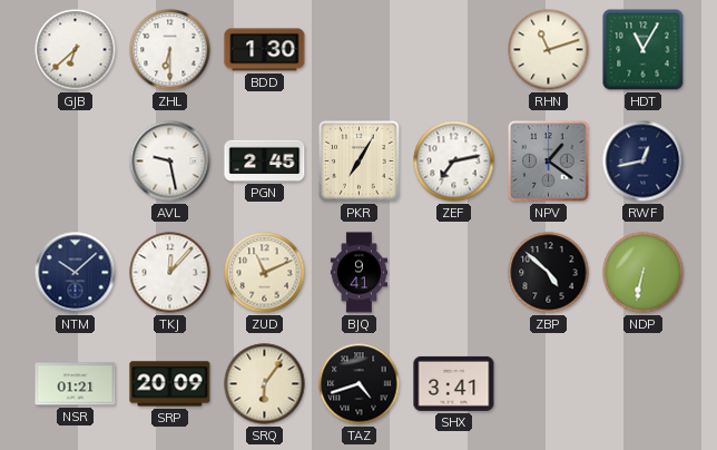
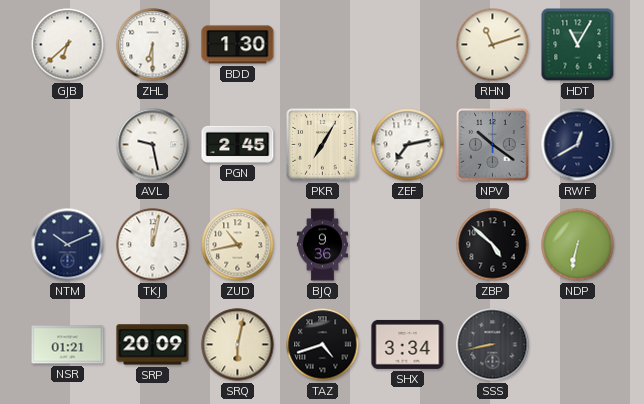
NPV: 1:21 -> 10:21
RWF: 12:43 -> 12:40
NTM: 10:08 -> 10:11
TKJ: 12:07 -> 12:02
ZUD: 11:11 -> 10:43
BJQ: 9:41 -> 9:36
SRQ: 6:06 -> 6:02
SHX: 3:41 -> 3:34
SSS: none -> 8:43
